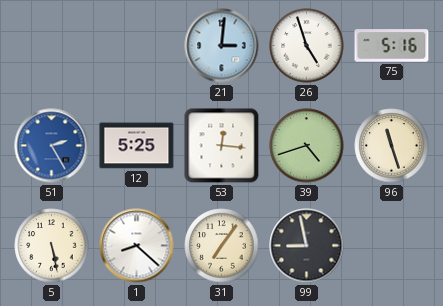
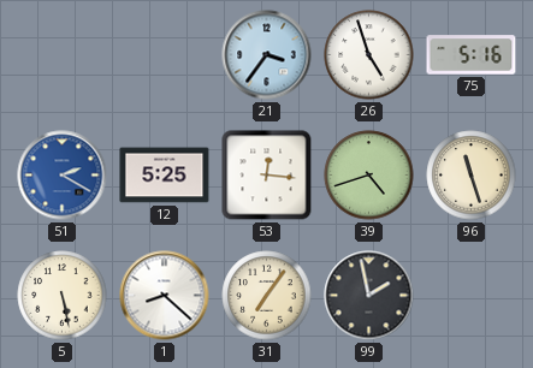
21: 3:01 -> 3:36
51: 2:25 -> 2:20
99: 8:58 -> 1:58
